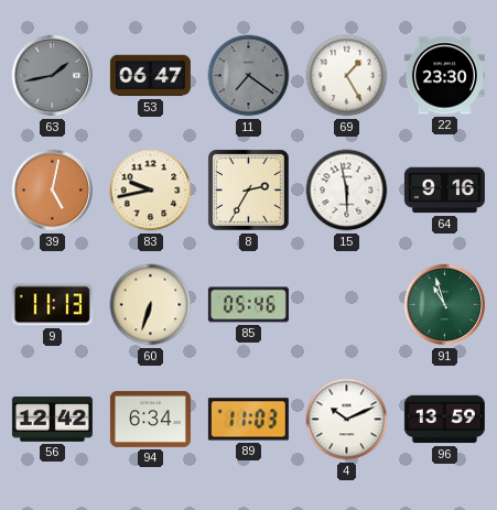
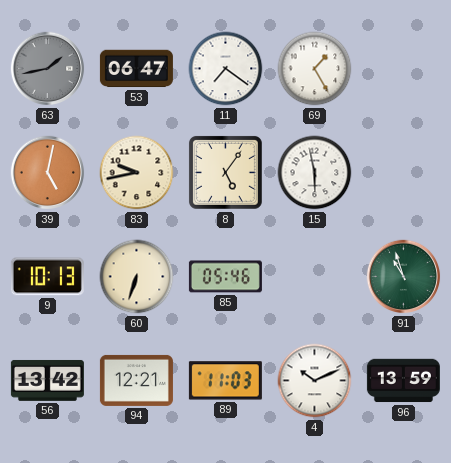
11 dial: grey -> white
22: 23:30 -> none
8: 2:35 -> 5:06
64: 9:16 -> none
9: 11:13 -> 10:13
56: 12:42 -> 13:42
94: 6:34 -> 12:21
